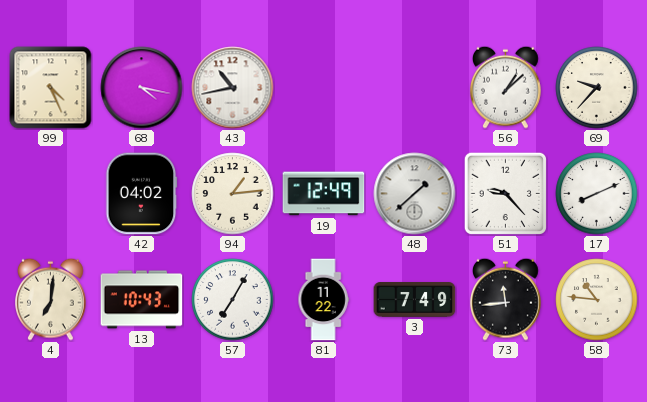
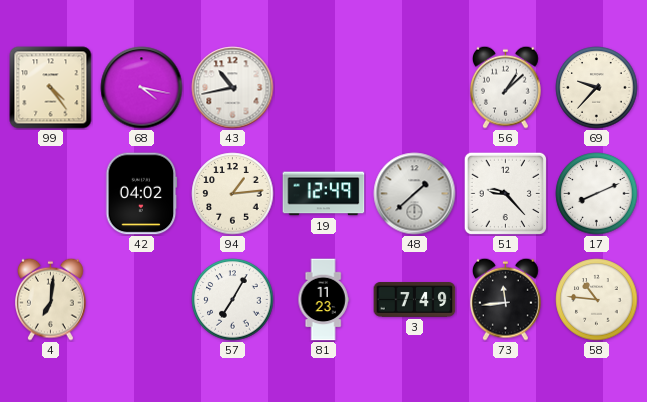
99: 4:26 -> 4:24
13: 10:43 -> none
81: 11:22 -> 11:23
